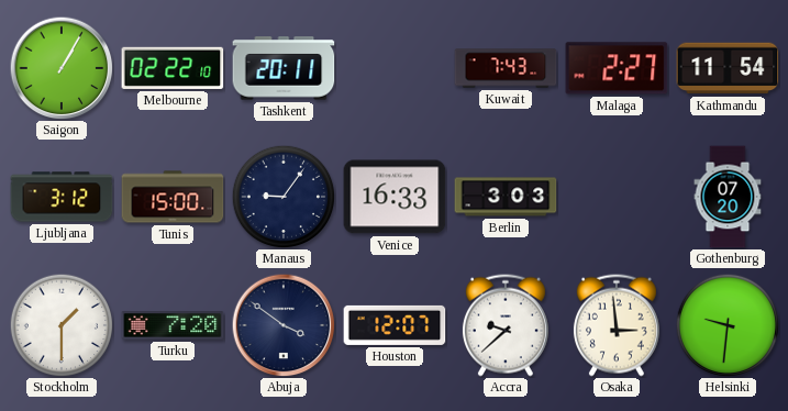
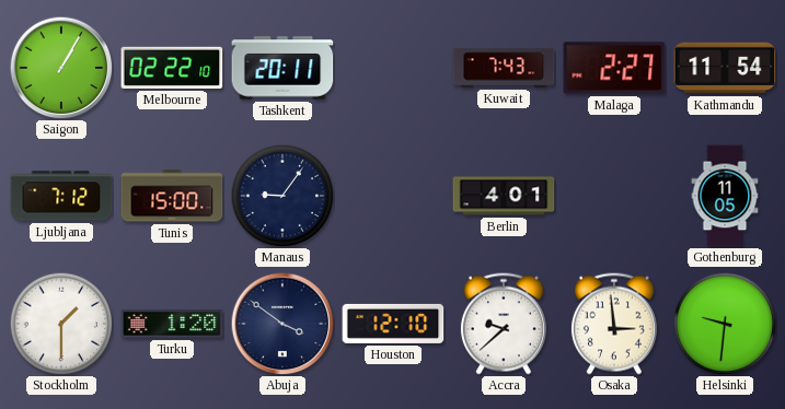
Ljubljana: 3:12 -> 7:12
Venice: 16:33 -> none
Berlin: 3:03 -> 4:01
Gothenburg: 07:20 -> 11:05
Turku: 7:20 -> 1:20
Houston: 12:07 -> 12:10
